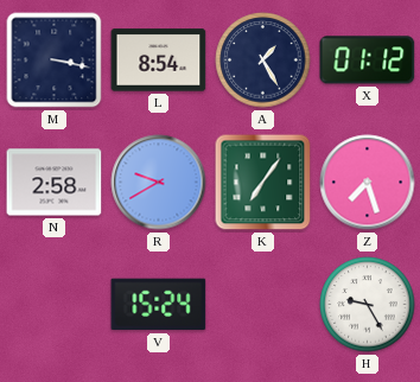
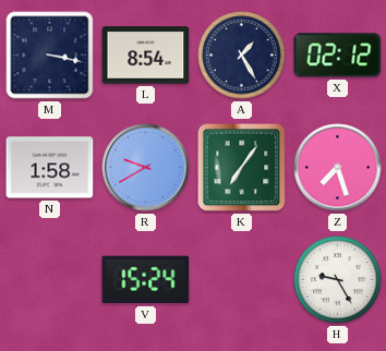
X: 01:12 -> 02:12
N: 2:58 -> 1:58
